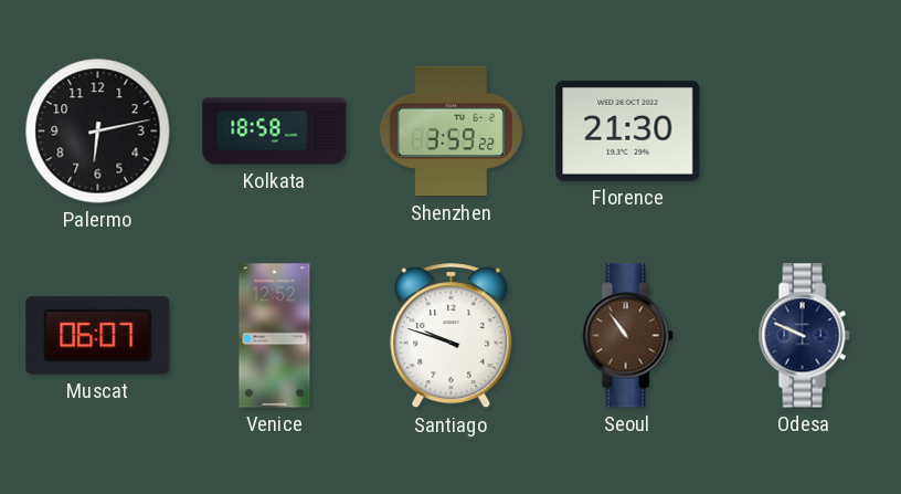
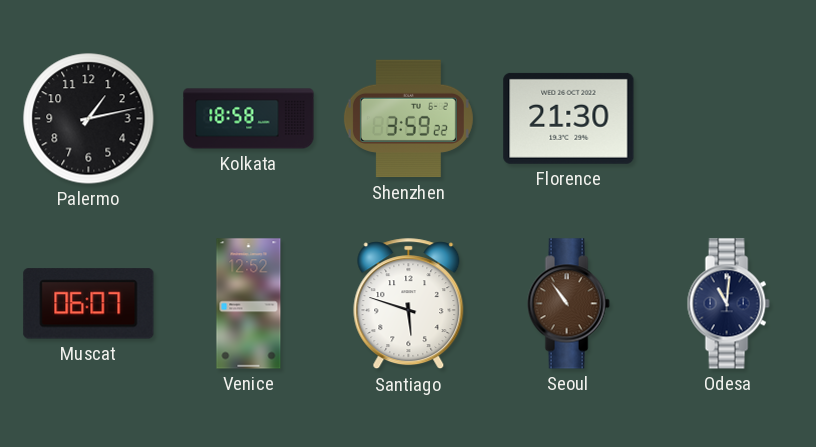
Palermo: 6:13 -> 1:13
Santiago: 9:48 -> 5:48
Odesa: 9:49 -> 11:01
